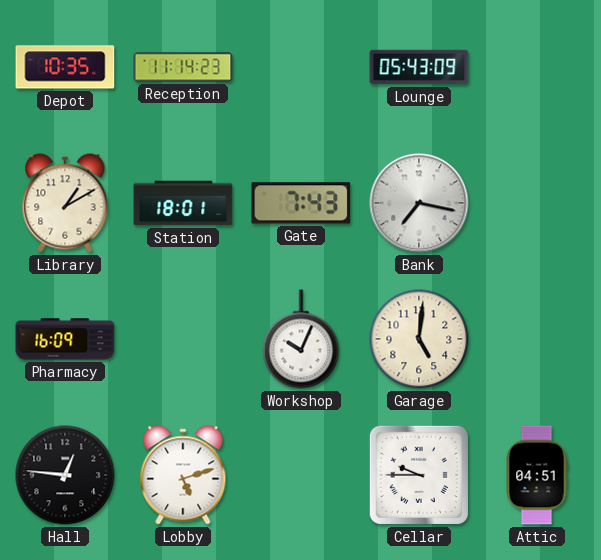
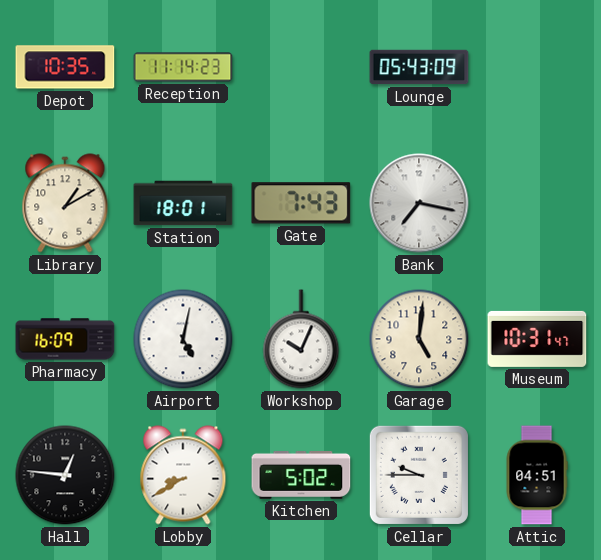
Airport: none -> 5:02
Museum: none -> 10:31
Lobby: 5:12 -> 8:40
Kitchen: none -> 5:02
